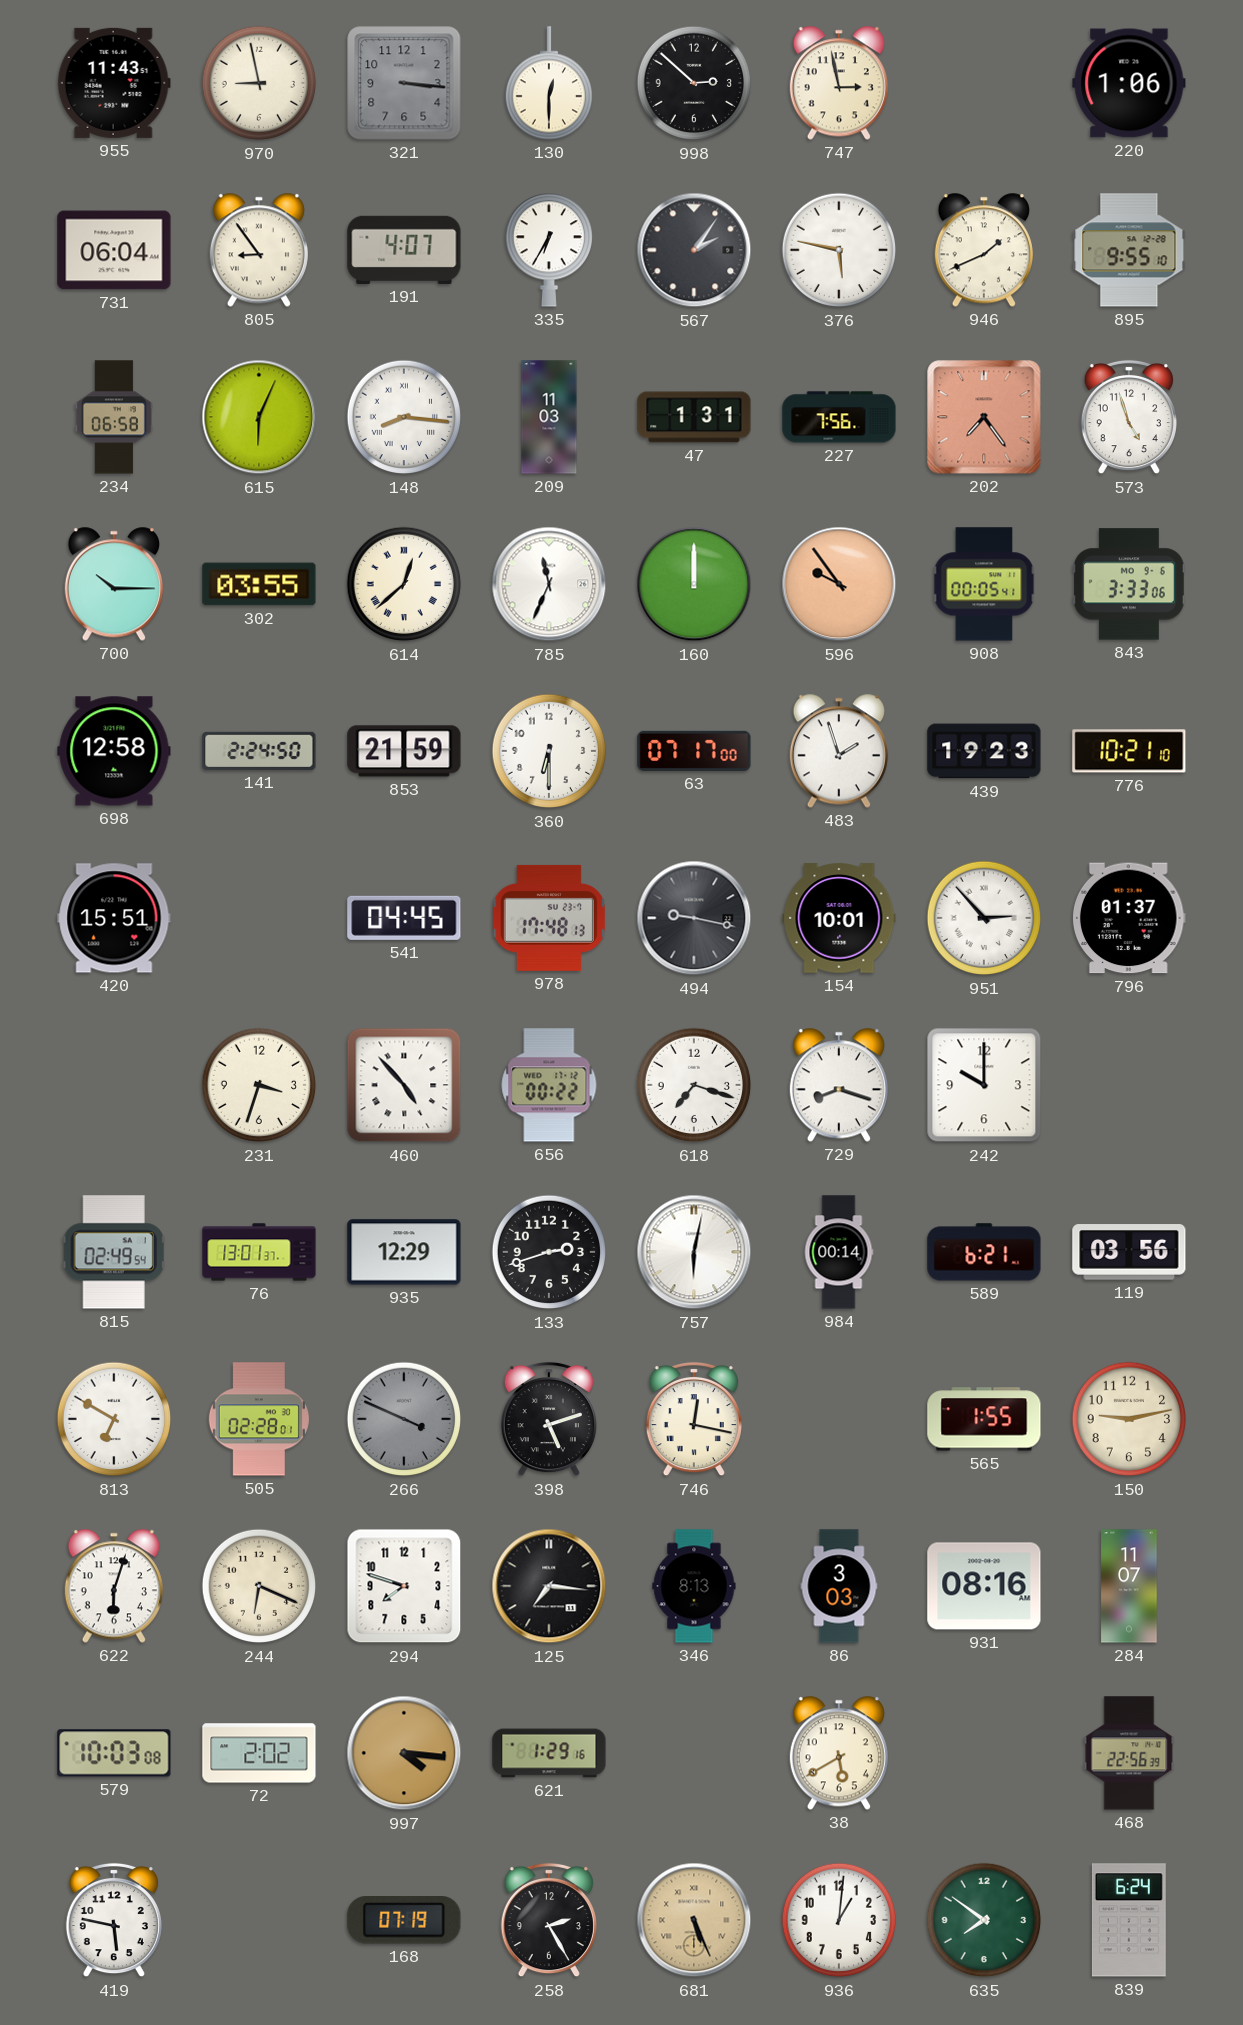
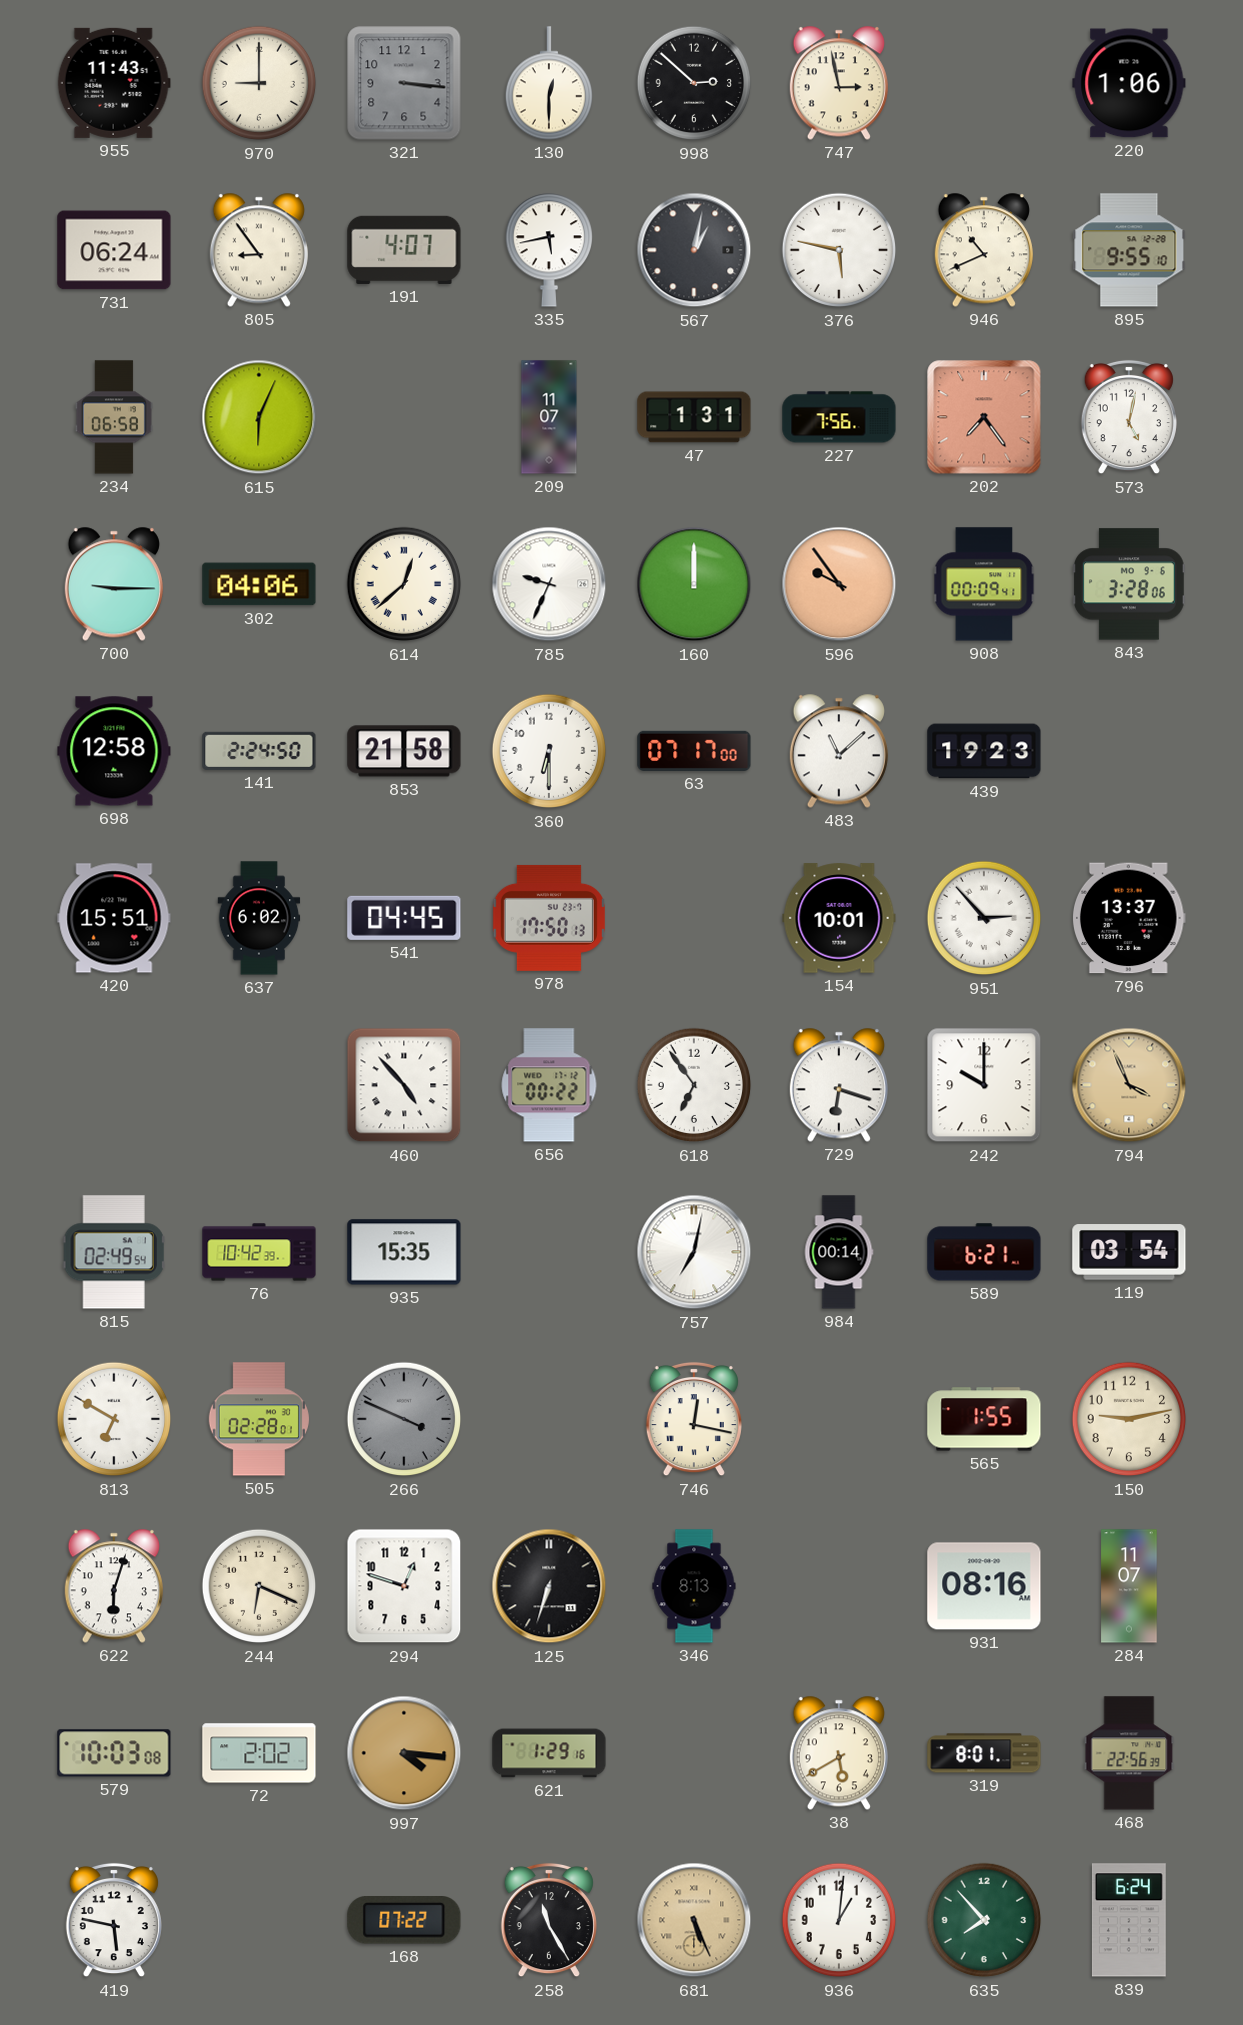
970: 8:58 -> 9:00
731: 06:04 -> 06:24
335: 6:35 -> 5:43
567: 2:06 -> 1:02
946: 1:41 -> 10:41
148: 8:16 -> none
209: 11:03 -> 11:07
573: 4:57 -> 5:02
700: 10:15 -> 9:15
302: 03:55 -> 04:06
785: 11:34 -> 9:34
908: 00:05 -> 00:09
843: 3:33 -> 3:28
853: 21:59 -> 21:58
483: 1:57 -> 11:08
776: 10:21 -> none
637: none -> 6:02
978: 17:48 -> 17:50
494: 9:17 -> none
796: 01:37 -> 13:37
231: 3:33 -> none
618: 7:18 -> 6:54
729: 8:18 -> 6:18
794: none -> 3:56
76: 13:01 -> 10:42
935: 12:29 -> 15:35
133: 2:42 -> none
757: 6:02 -> 7:02
119: 03:56 -> 03:54
398: 5:12 -> none
294: 7:48 -> 12:48
125: 7:16 -> 6:33
86: 3:03 -> none
319: none -> 8:01
168: 07:19 -> 07:22
258: 2:25 -> 11:25
635: 7:51 -> 7:53
